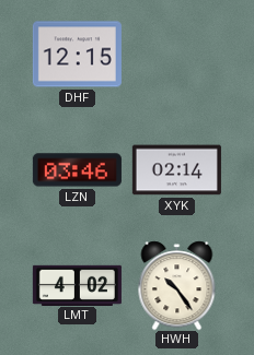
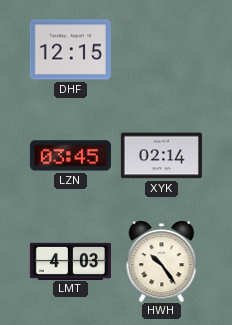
LZN: 03:46 -> 03:45
LMT: 4:02 -> 4:03
